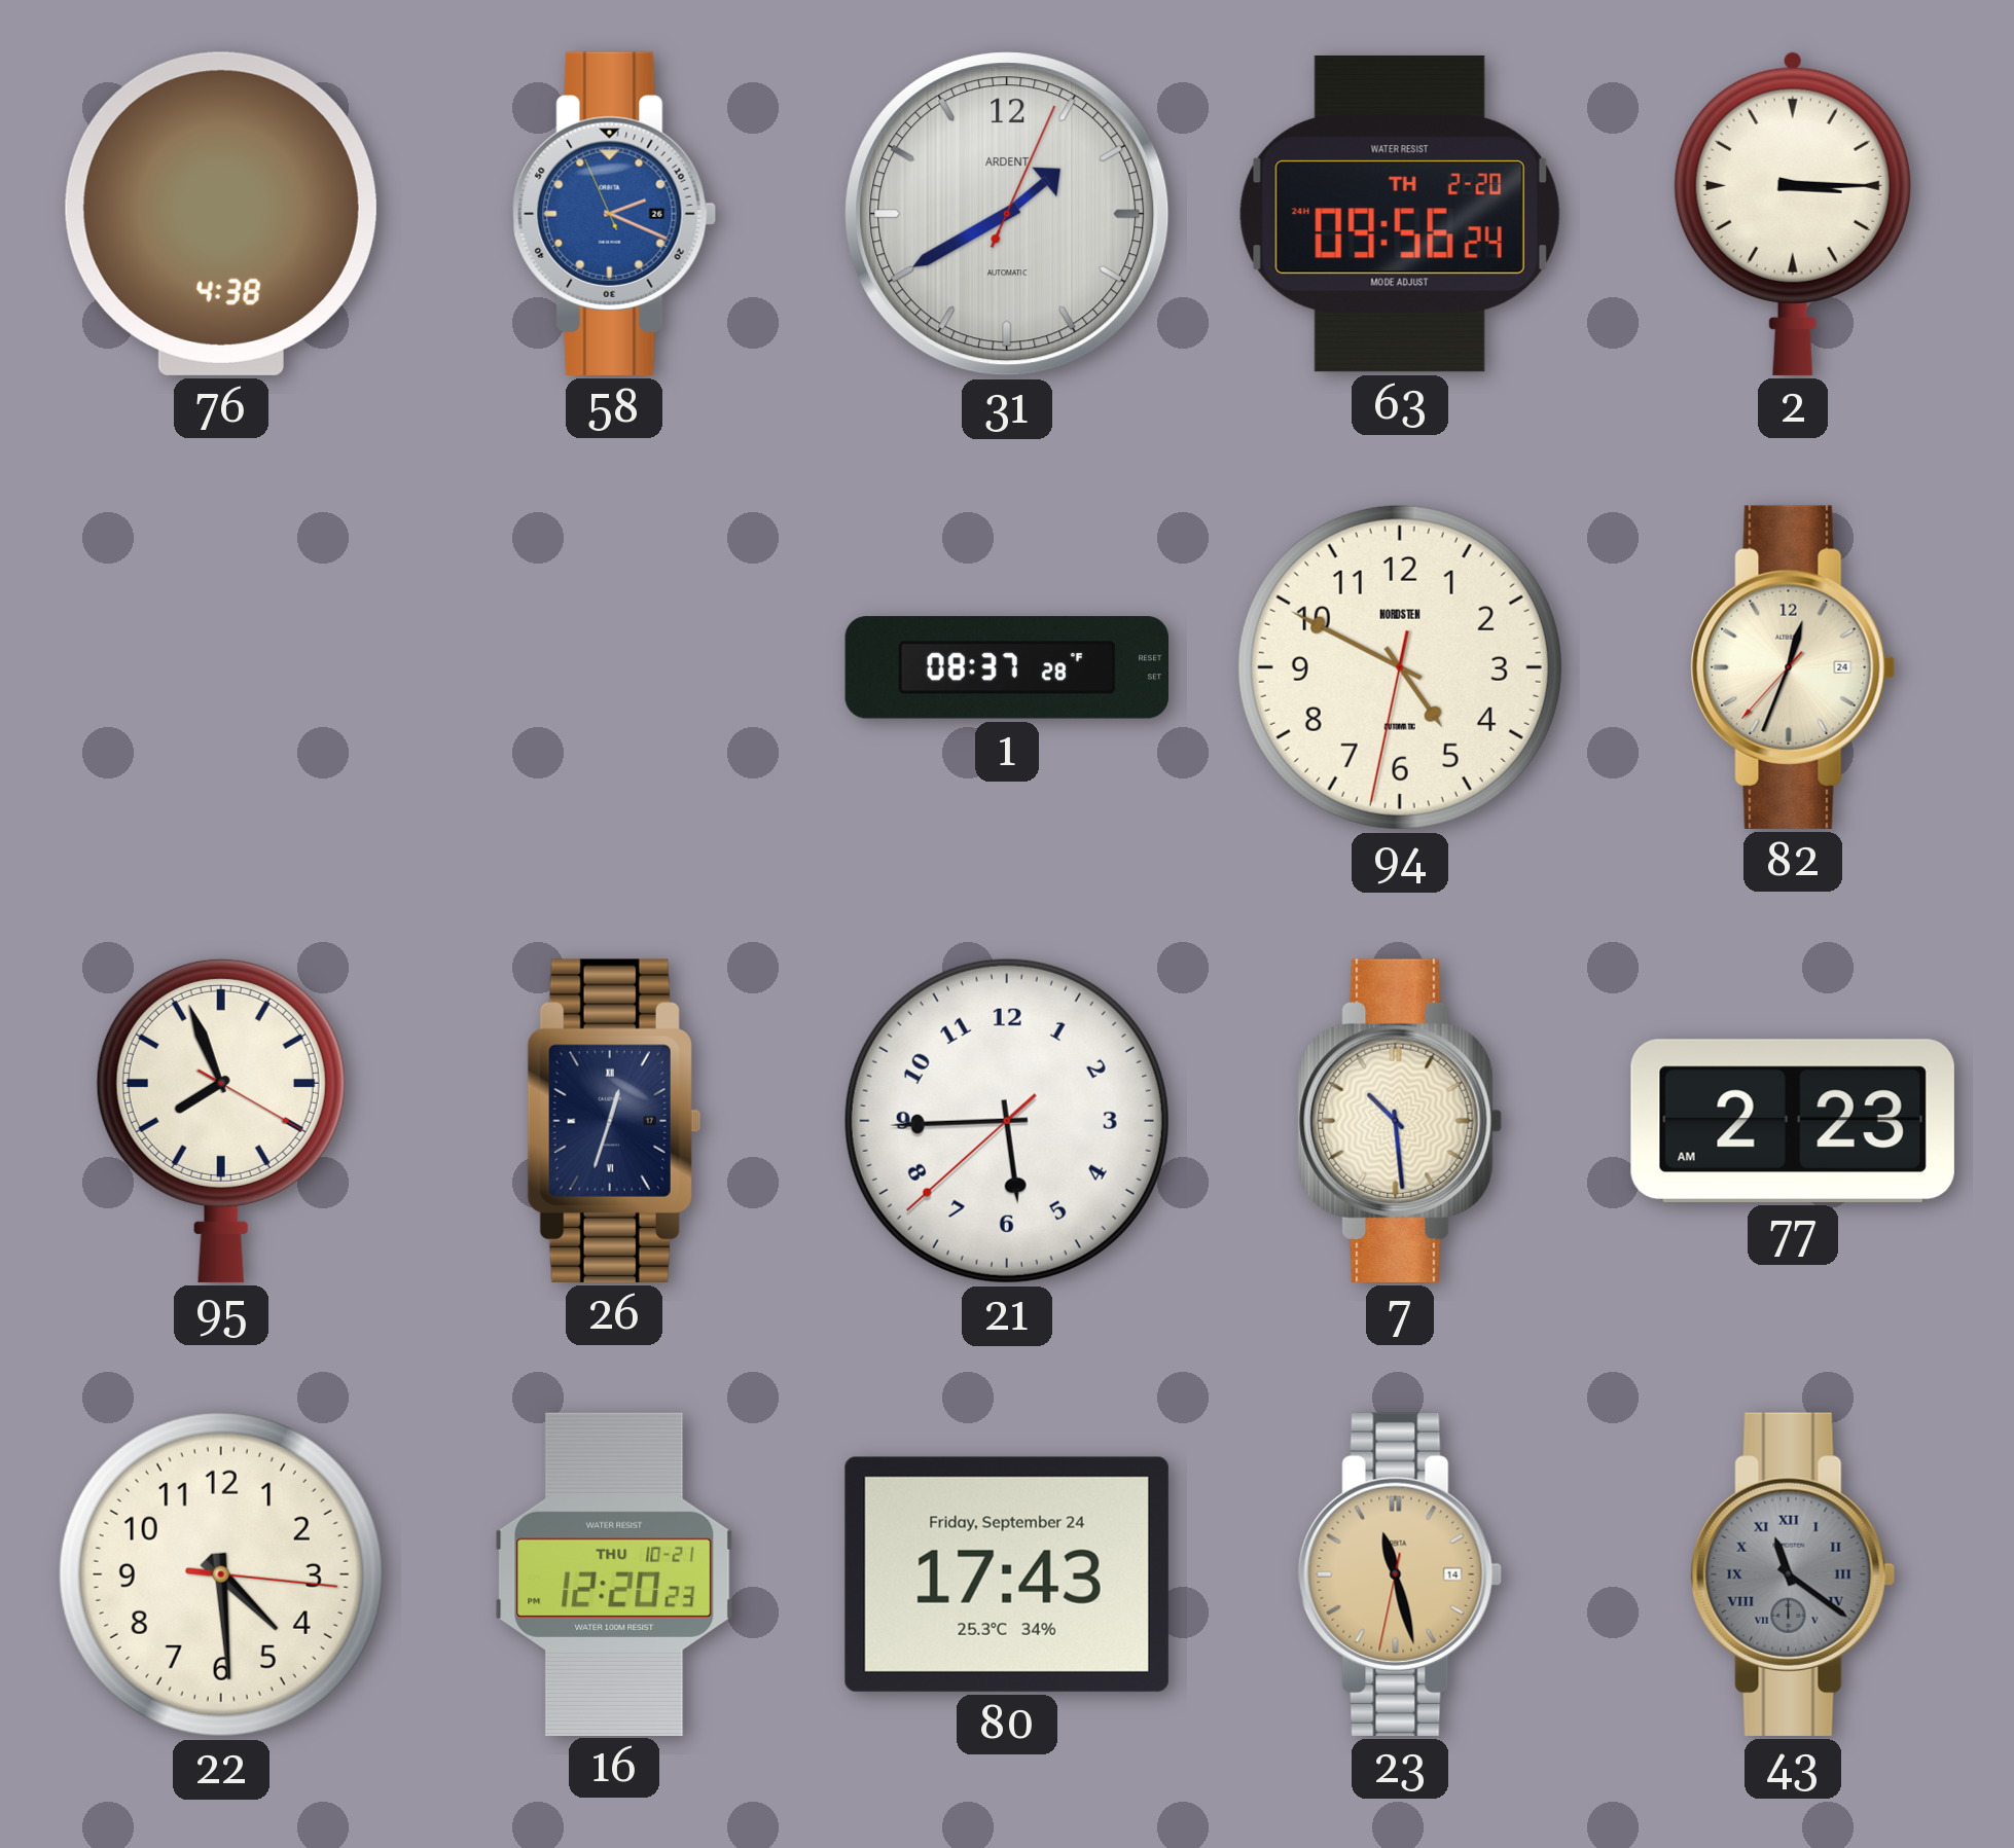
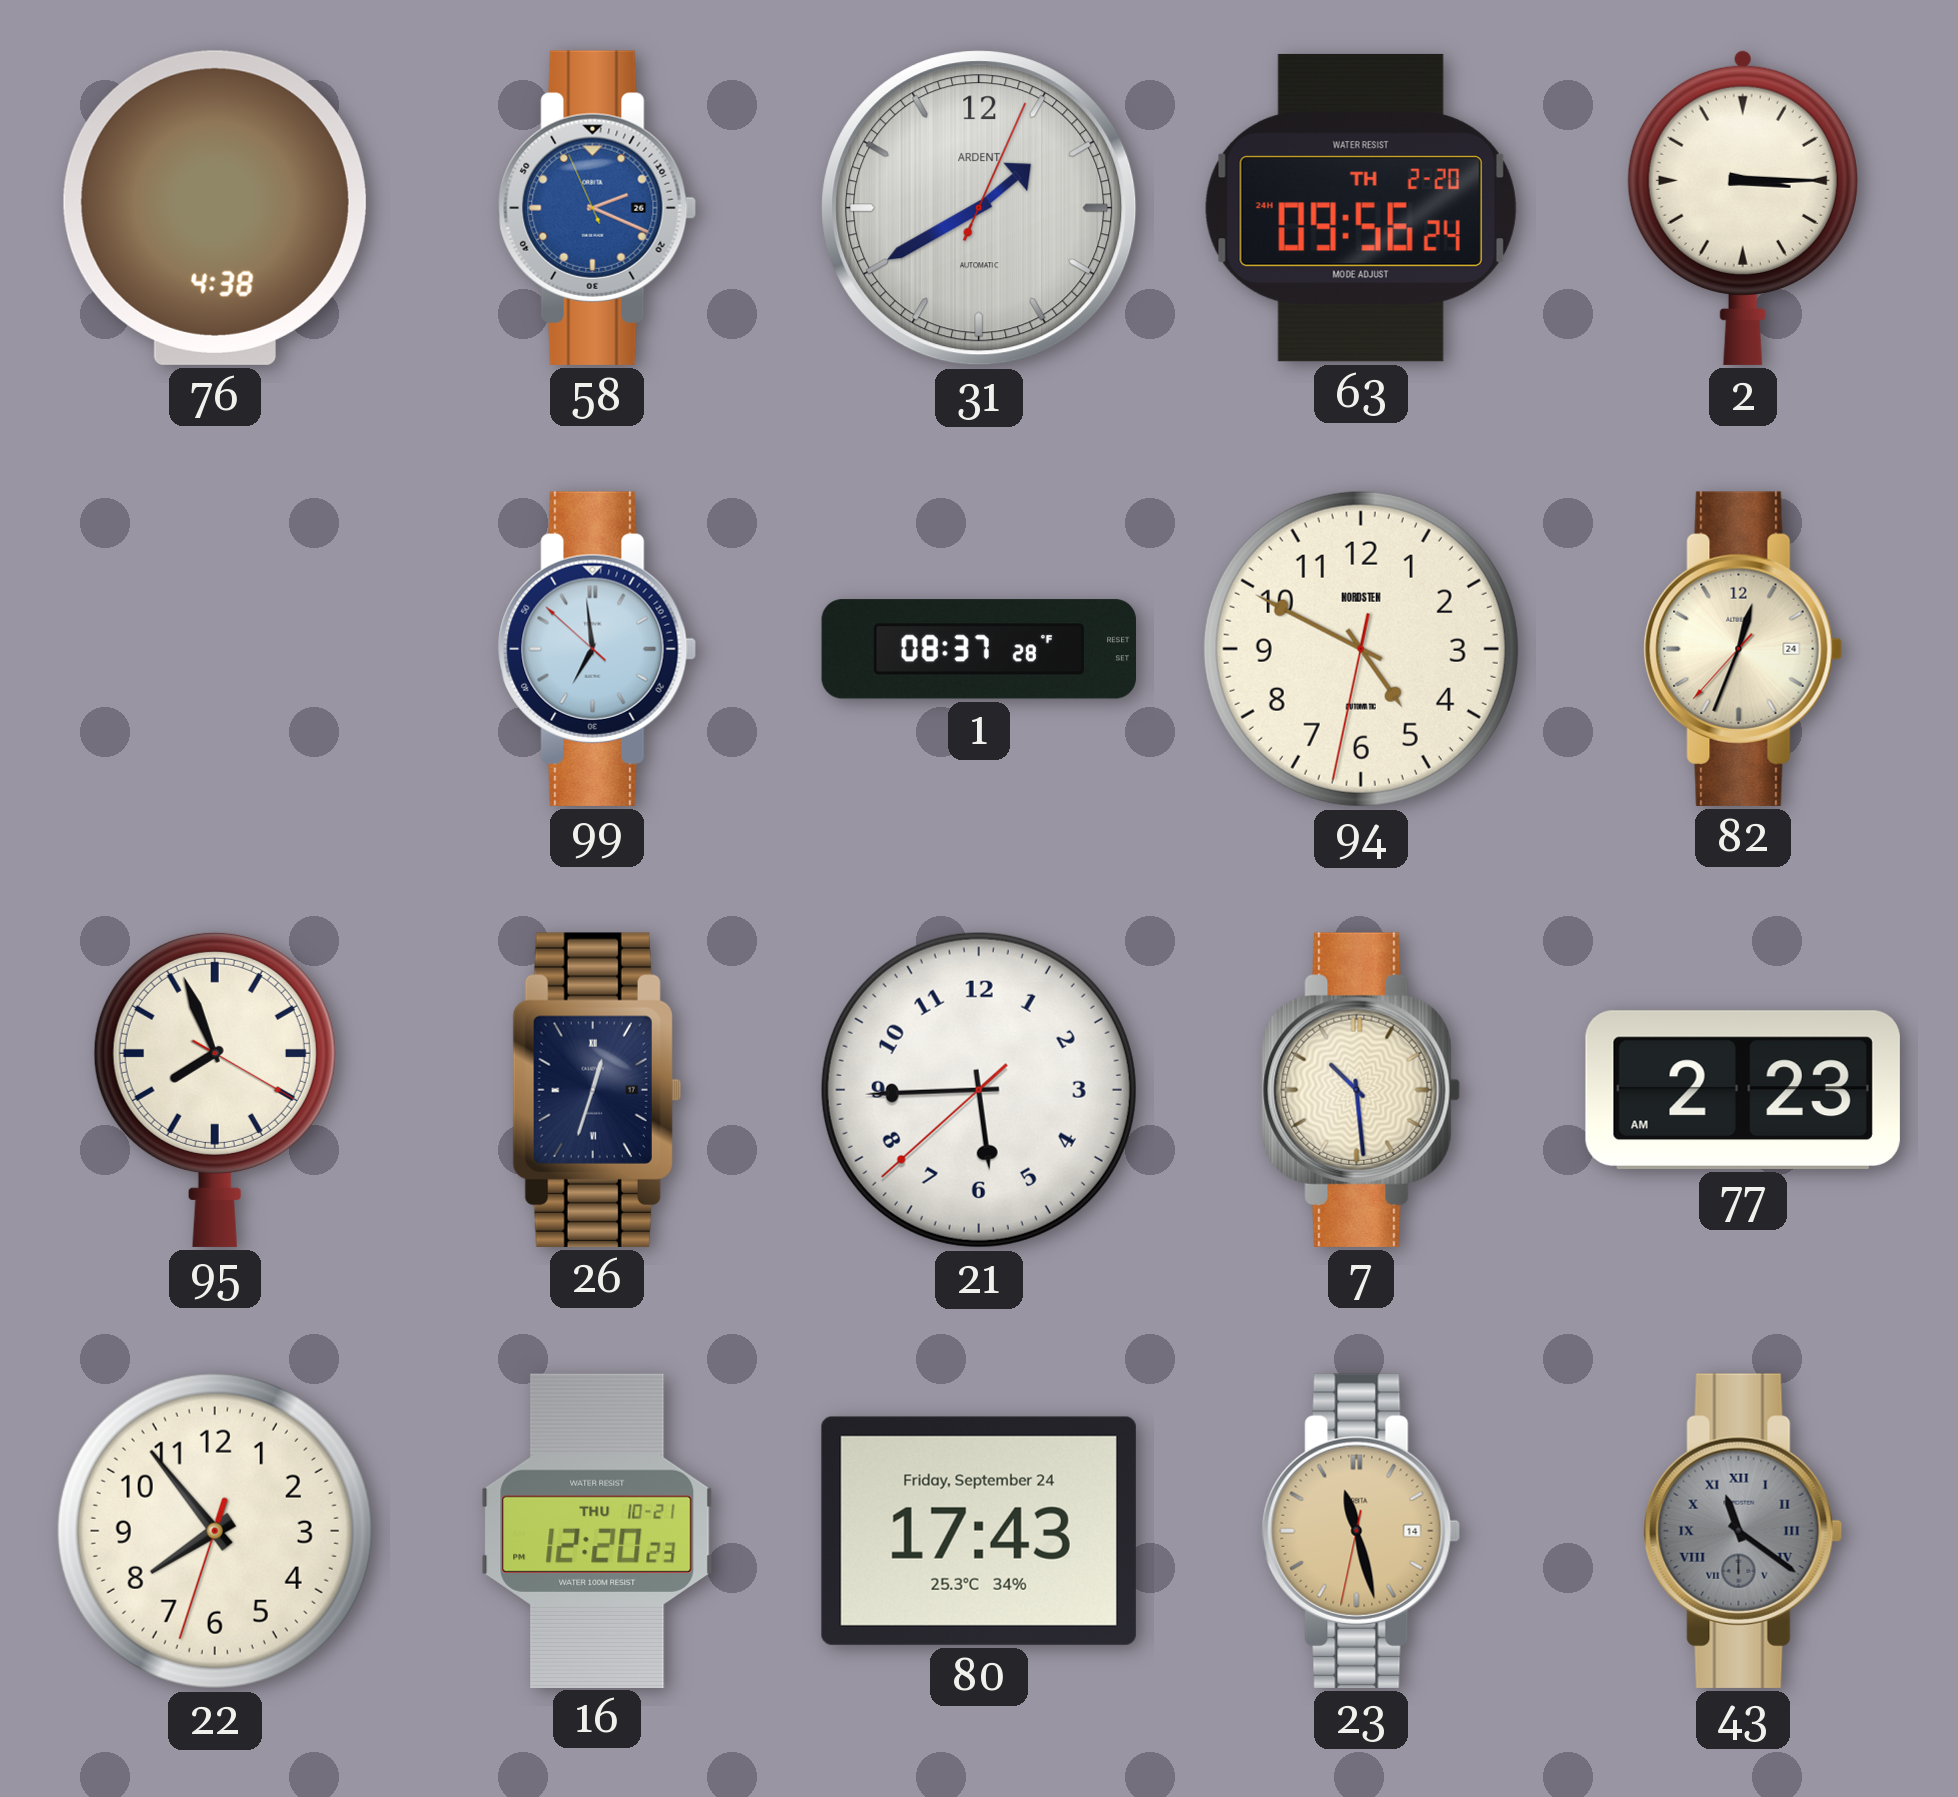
99: none -> 6:58
22: 4:29 -> 7:53
